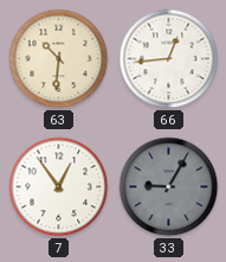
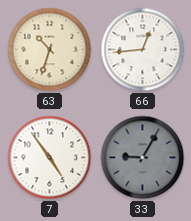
63: 10:31 -> 10:33
7: 12:54 -> 4:54
